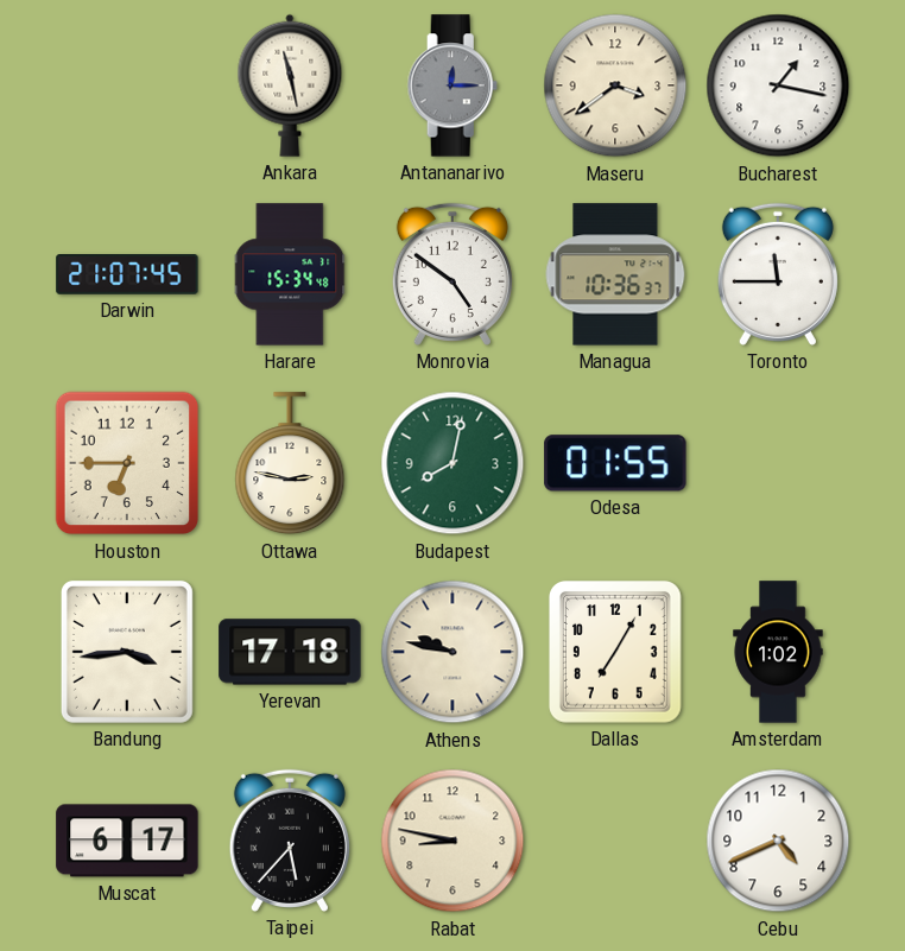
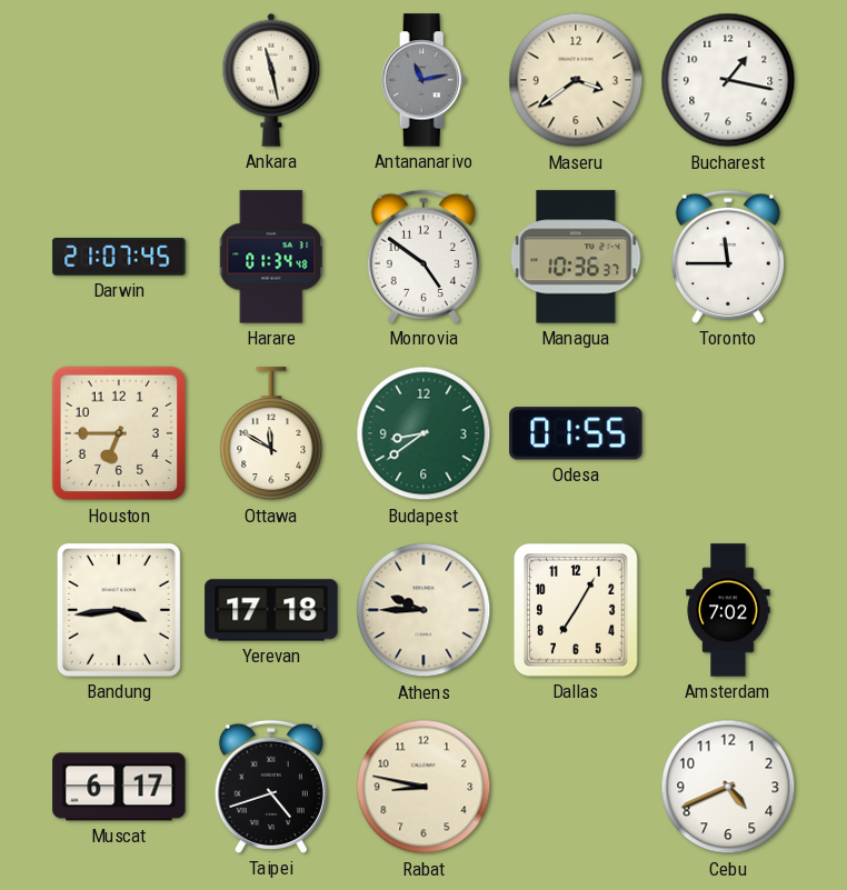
Antananarivo: 12:15 -> 11:13
Harare: 15:34 -> 01:34
Ottawa: 2:47 -> 11:50
Budapest: 8:02 -> 8:39
Athens: 9:47 -> 9:45
Amsterdam: 1:02 -> 7:02
Taipei: 5:37 -> 4:42
